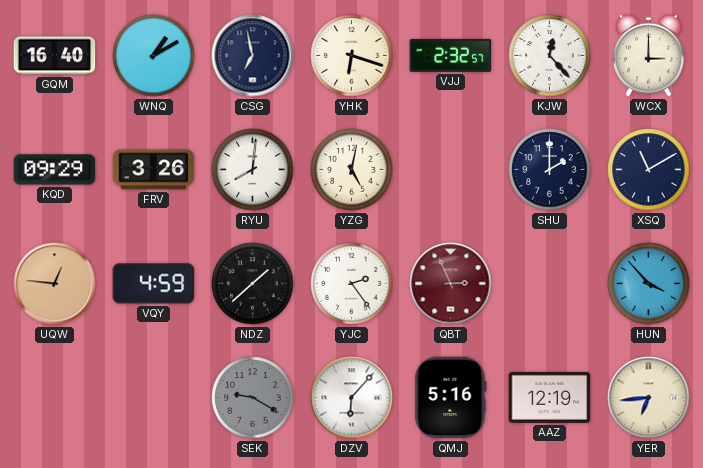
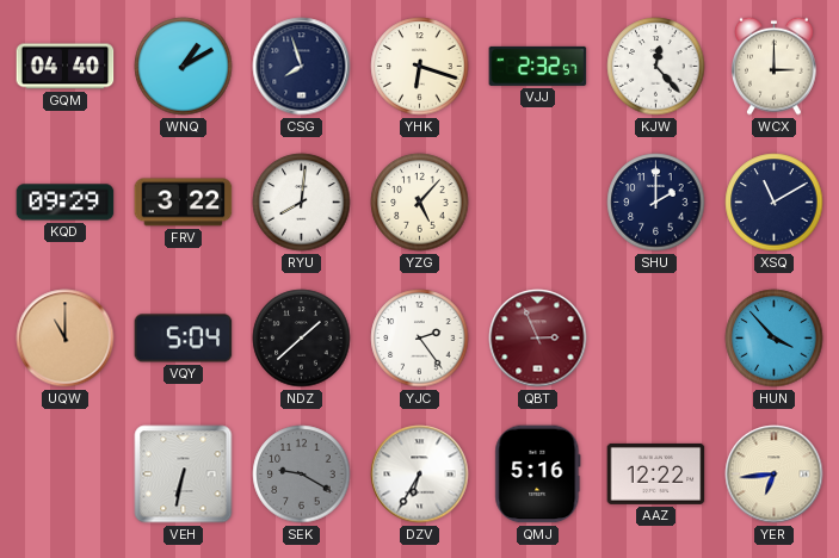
GQM: 16:40 -> 04:40
CSG: 6:58 -> 7:57
FRV: 3:26 -> 3:22
YZG: 5:02 -> 5:07
UQW: 12:46 -> 11:00
VQY: 4:59 -> 5:04
VEH: none -> 6:32
DZV: 6:07 -> 6:35
AAZ: 12:19 -> 12:22
